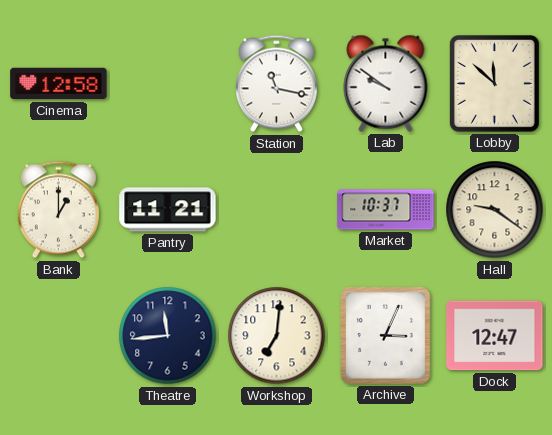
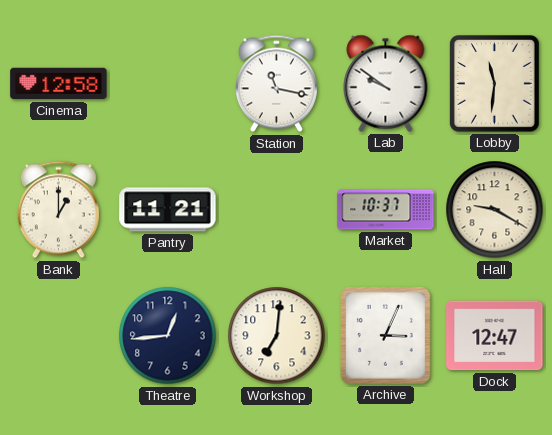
Lobby: 11:52 -> 11:31
Hall: 9:21 -> 9:20
Theatre: 11:44 -> 12:44
